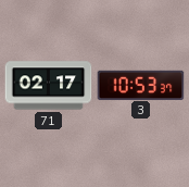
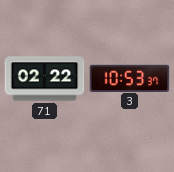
71: 02:17 -> 02:22
